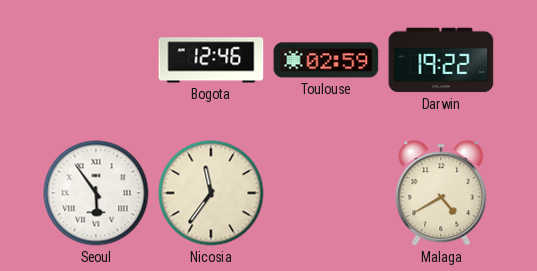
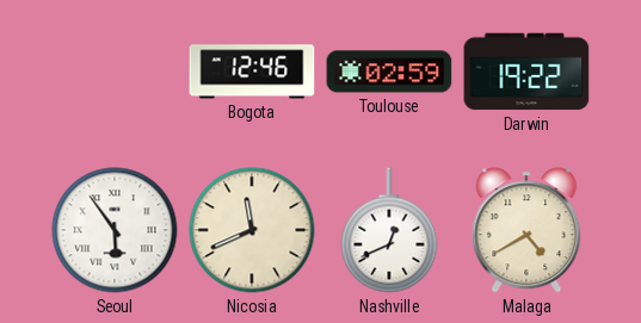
Nicosia: 11:36 -> 11:41
Nashville: none -> 12:41
